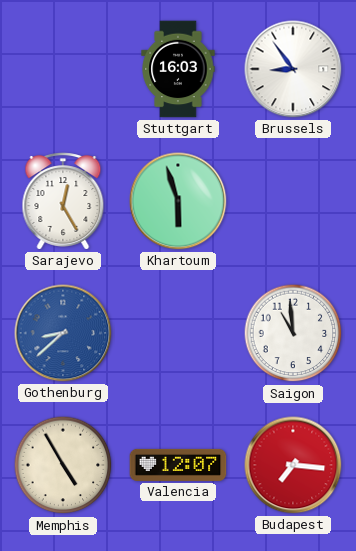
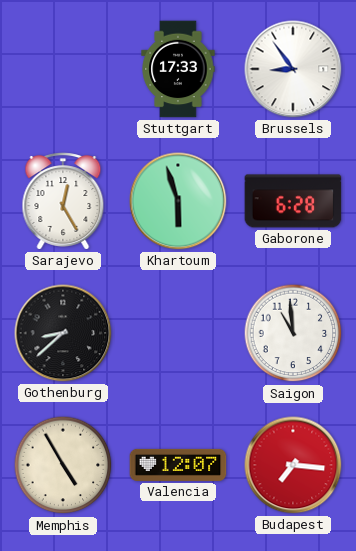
Stuttgart: 16:03 -> 17:33
Gaborone: none -> 6:28
Gothenburg dial: blue -> black
